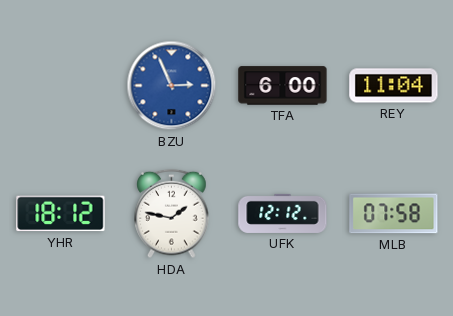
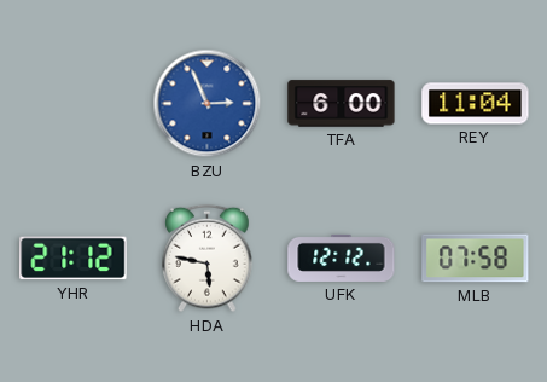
YHR: 18:12 -> 21:12
HDA: 1:47 -> 5:47
